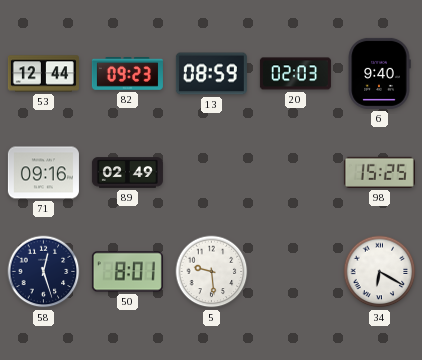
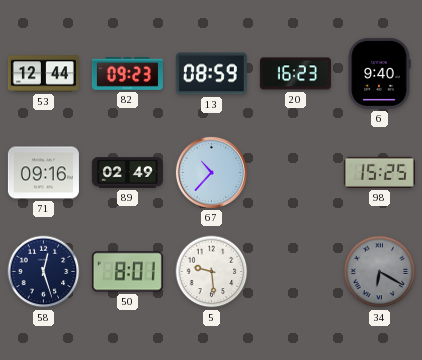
20: 02:03 -> 16:23
67: none -> 10:37
34 dial: white -> grey
